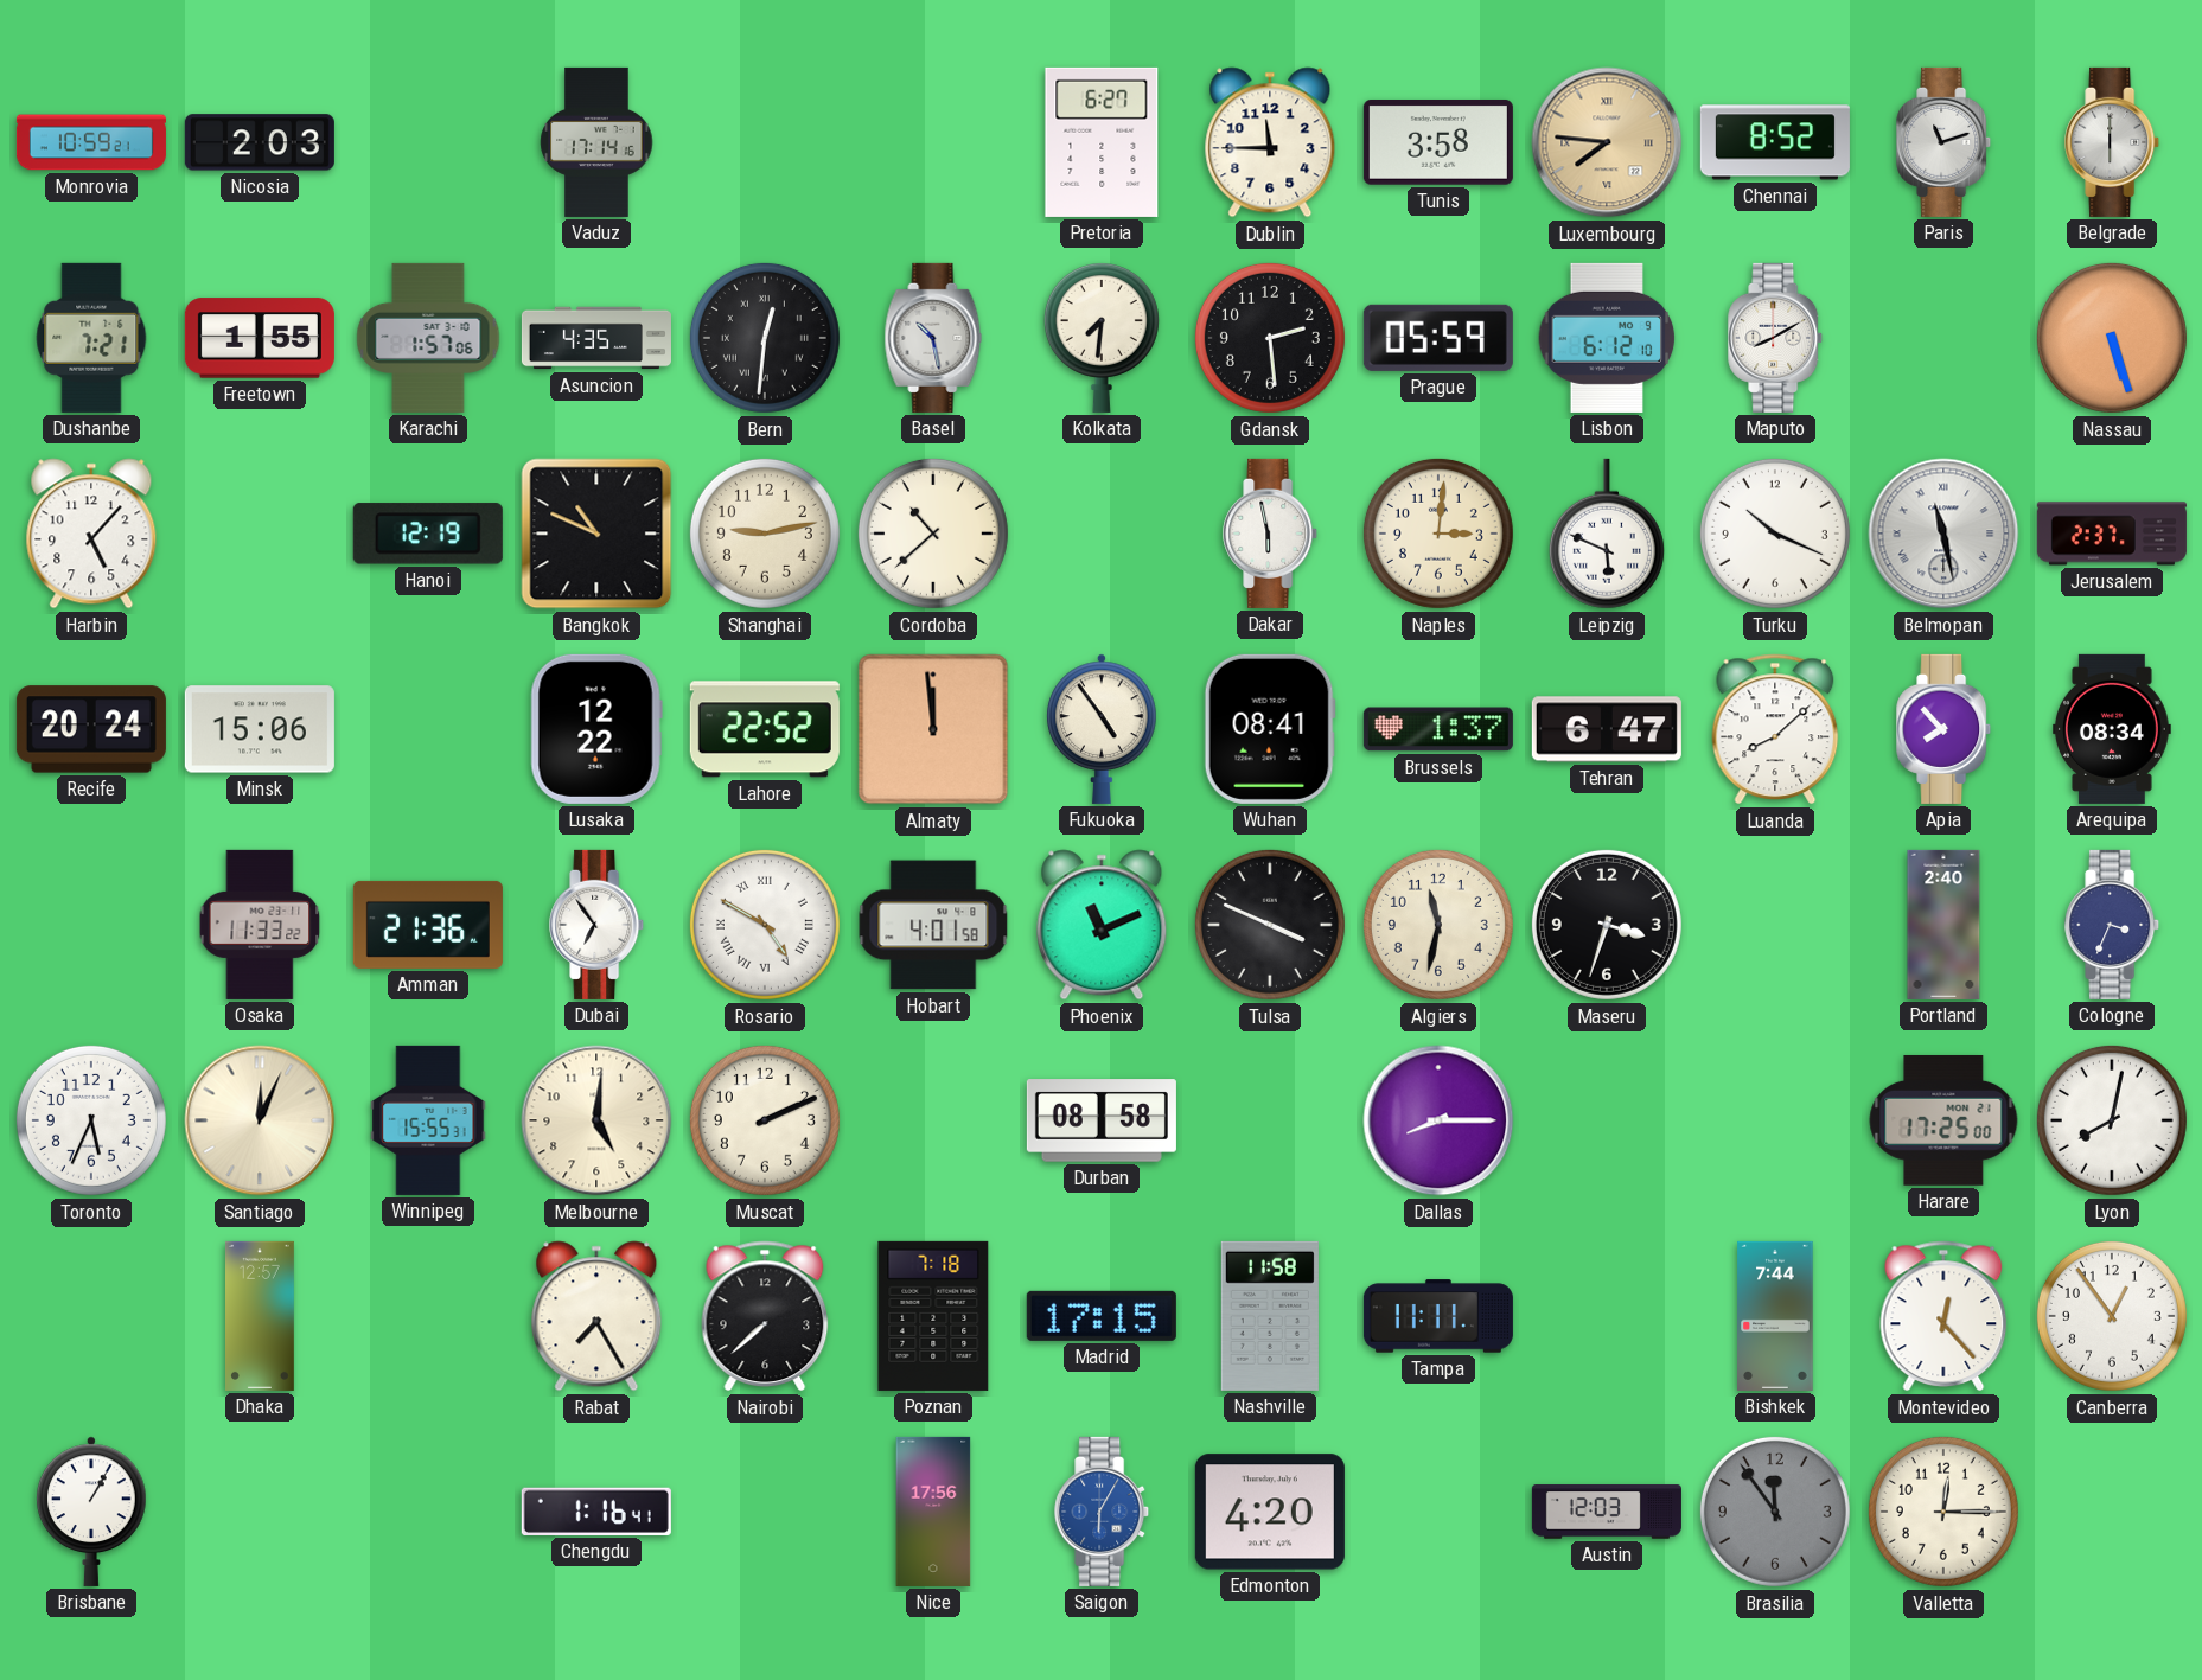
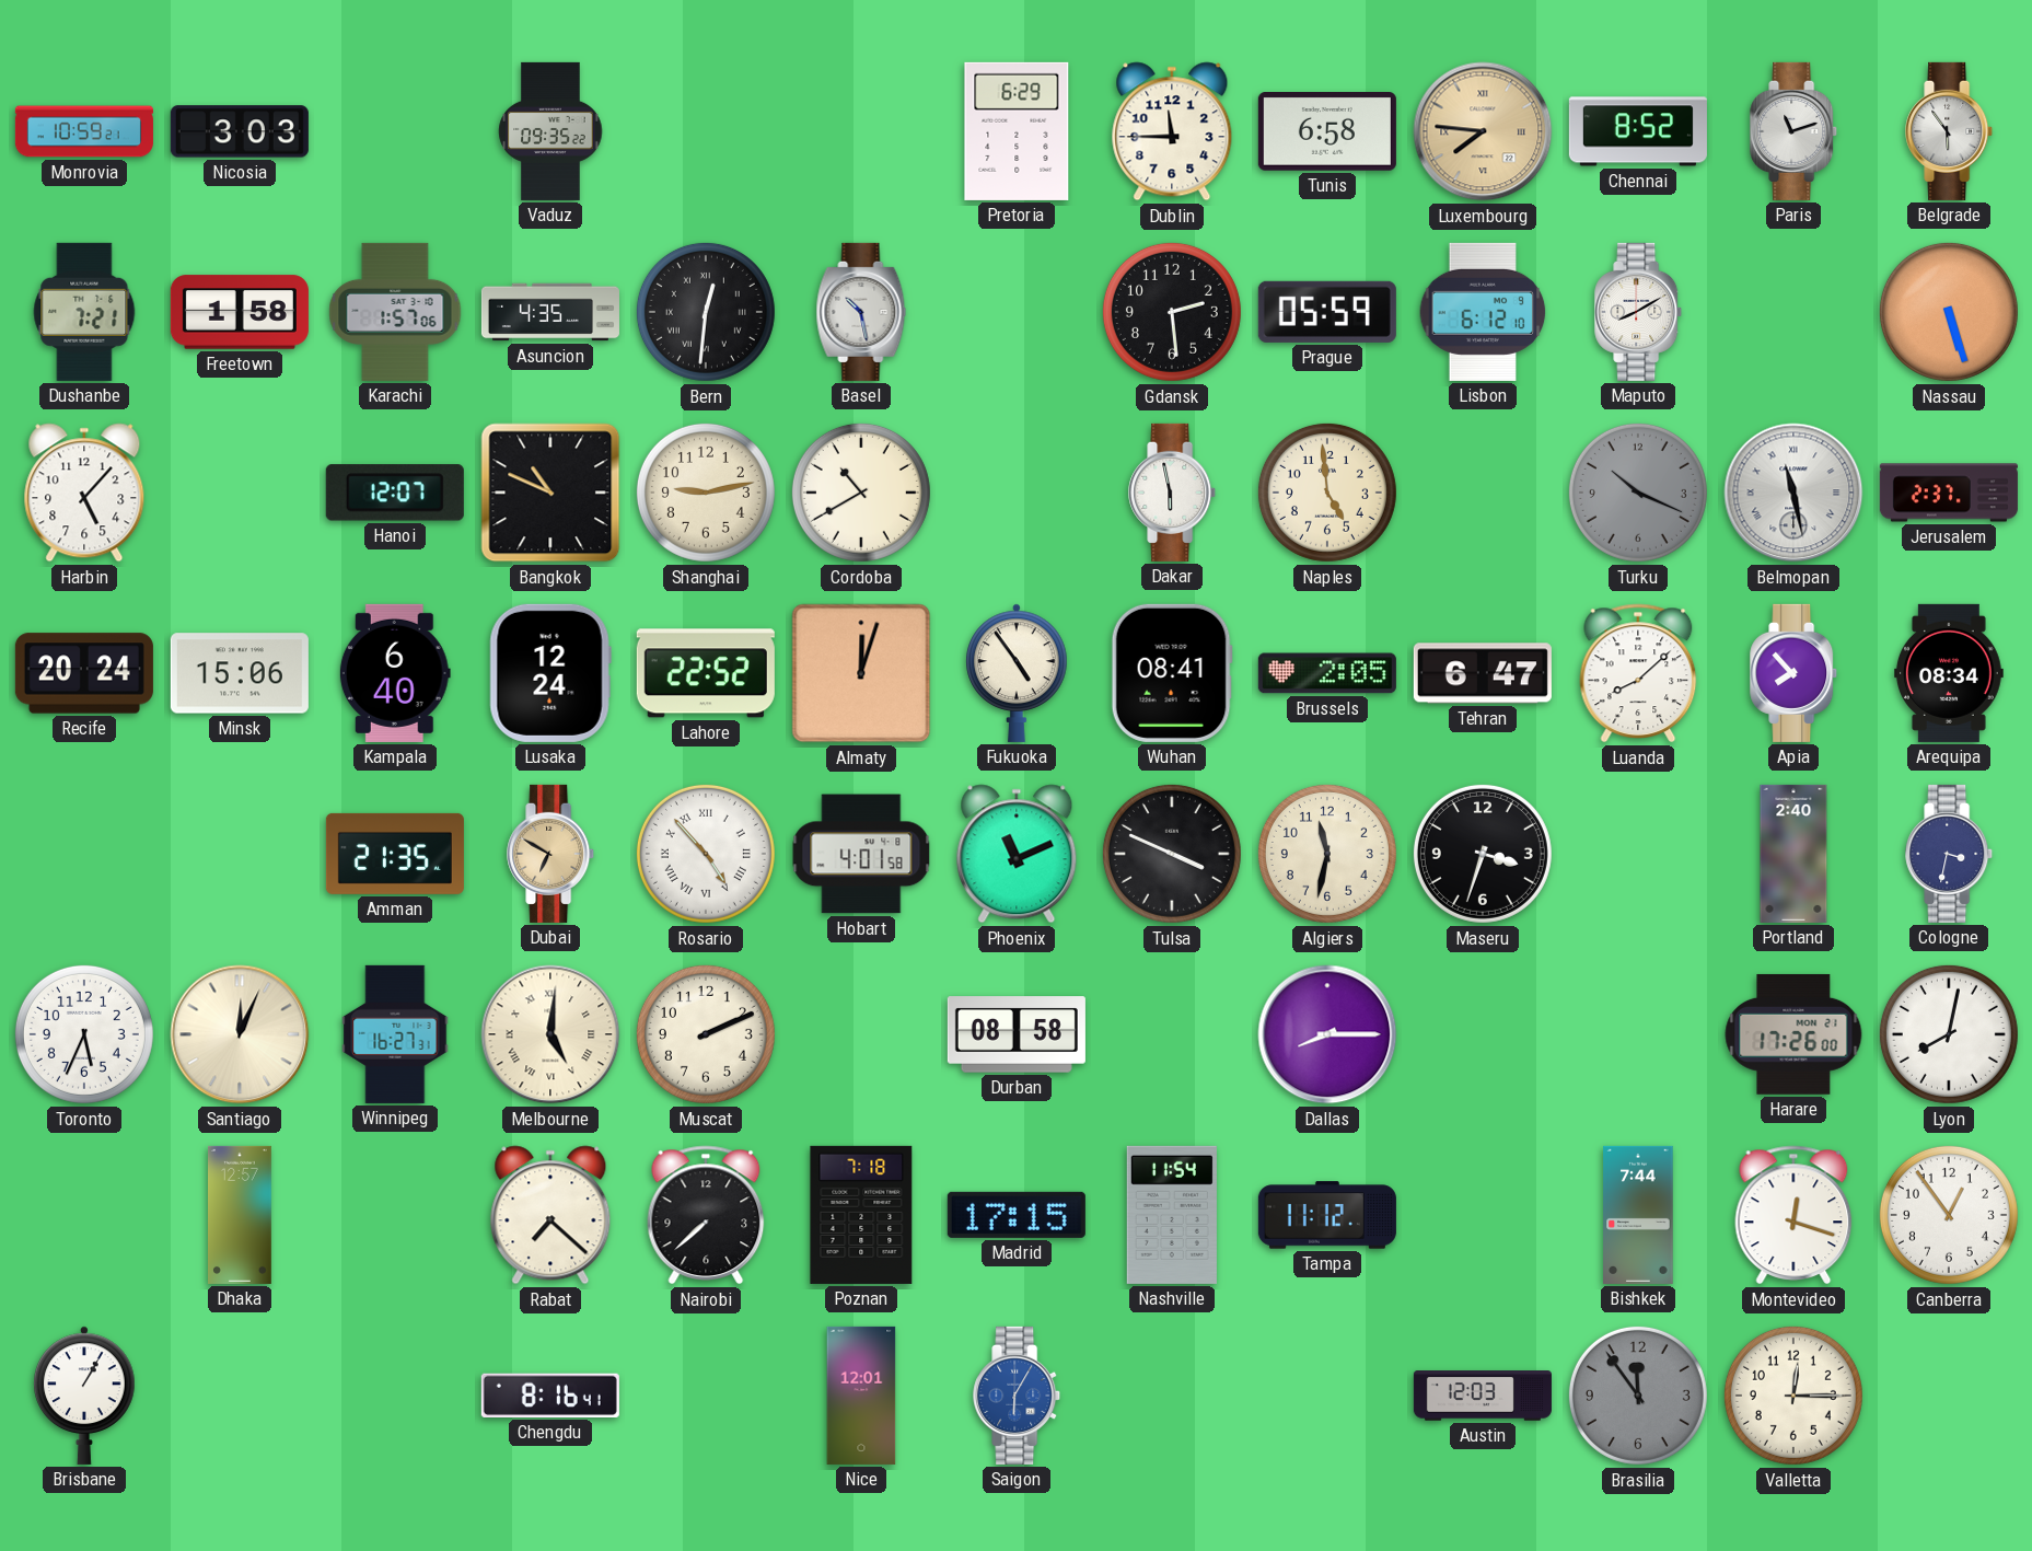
Nicosia: 2:03 -> 3:03
Vaduz: 17:14 -> 09:35
Pretoria: 6:27 -> 6:29
Tunis: 3:58 -> 6:58
Belgrade: 6:00 -> 5:54
Freetown: 1:55 -> 1:58
Kolkata: 7:31 -> none
Hanoi: 12:19 -> 12:07
Cordoba: 10:38 -> 10:40
Naples: 3:01 -> 4:59
Leipzig: 5:49 -> none
Turku dial: white -> grey
Kampala: none -> 6:40
Lusaka: 12:22 -> 12:24
Almaty: 11:59 -> 12:03
Brussels: 1:37 -> 2:05
Osaka: 11:33 -> none
Amman: 21:36 -> 21:35
Dubai: 6:54 -> 6:50
Dubai dial: white -> champagne
Rosario: 4:50 -> 4:53
Cologne: 3:34 -> 3:32
Winnipeg: 15:55 -> 16:27
Melbourne numerals: Arabic -> Roman
Harare: 17:25 -> 17:26
Rabat: 7:25 -> 7:22
Nashville: 11:58 -> 11:54
Tampa: 11:11 -> 11:12
Montevideo: 12:23 -> 12:18
Chengdu: 1:16 -> 8:16
Nice: 17:56 -> 12:01
Edmonton: 4:20 -> none
